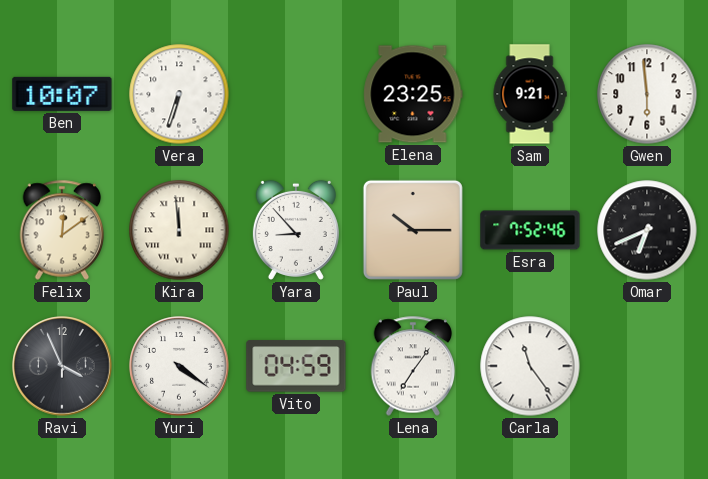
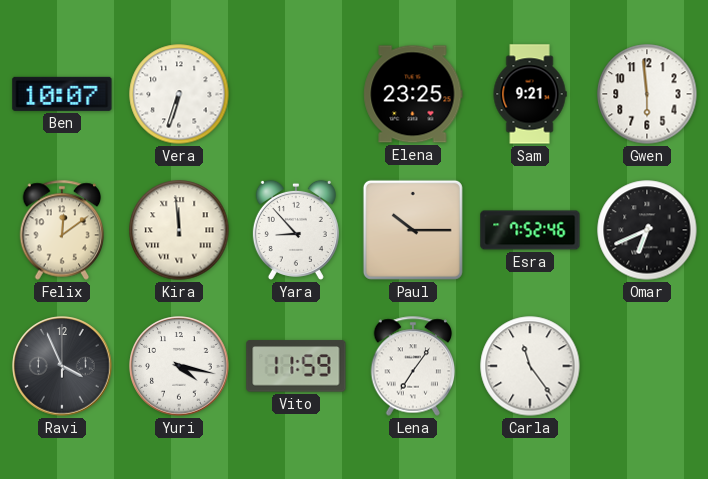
Yuri: 4:21 -> 4:17
Vito: 04:59 -> 11:59
